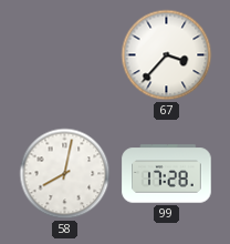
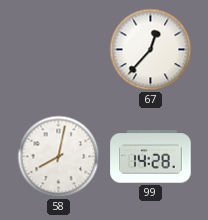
67: 3:37 -> 12:37
99: 17:28 -> 14:28
